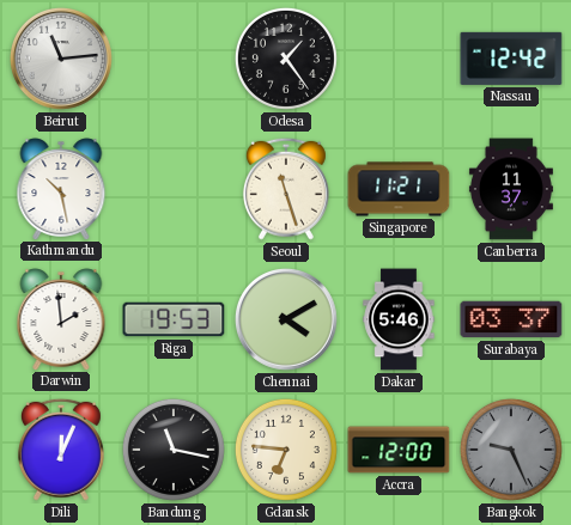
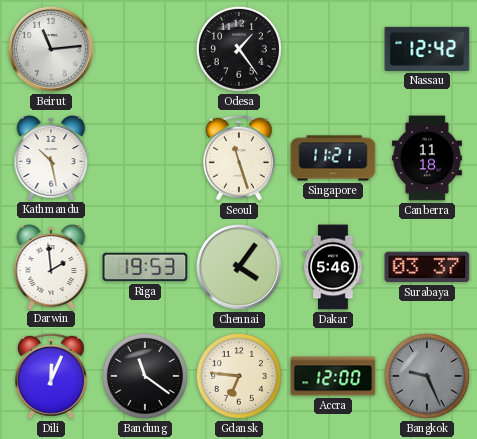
Canberra: 11:37 -> 11:18
Chennai: 4:10 -> 4:06
Bandung: 11:17 -> 11:21
